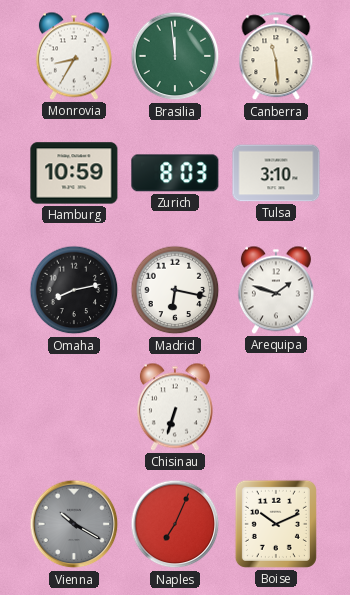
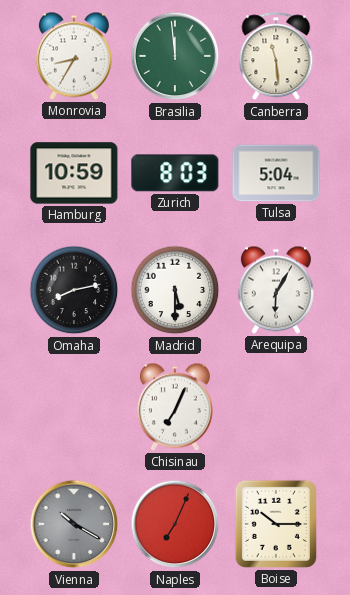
Tulsa: 3:10 -> 5:04
Madrid: 6:17 -> 5:30
Arequipa: 1:48 -> 6:05
Chisinau: 6:33 -> 7:04
Boise: 10:11 -> 10:15
